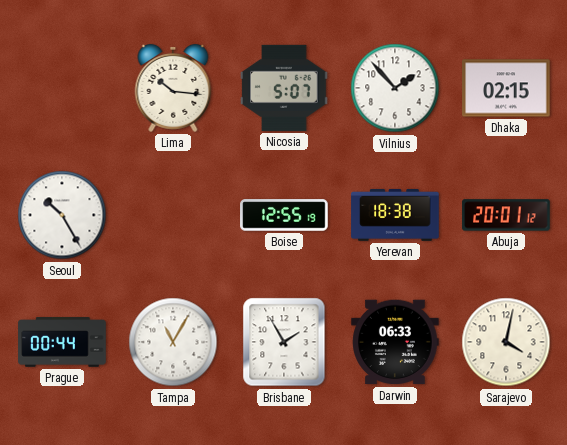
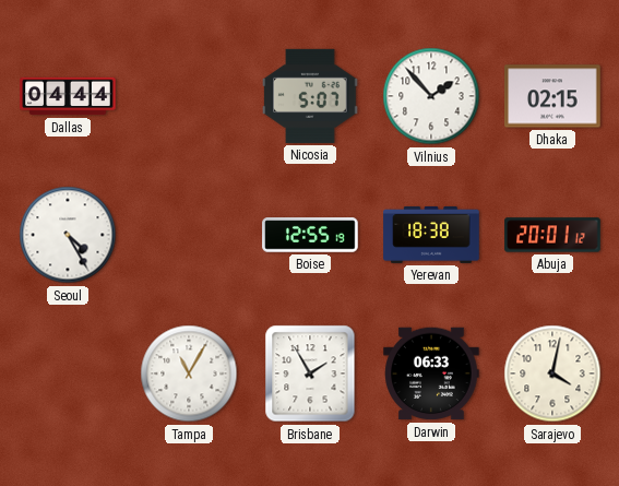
Dallas: none -> 04:44
Lima: 10:16 -> none
Seoul: 10:25 -> 4:25
Prague: 00:44 -> none
